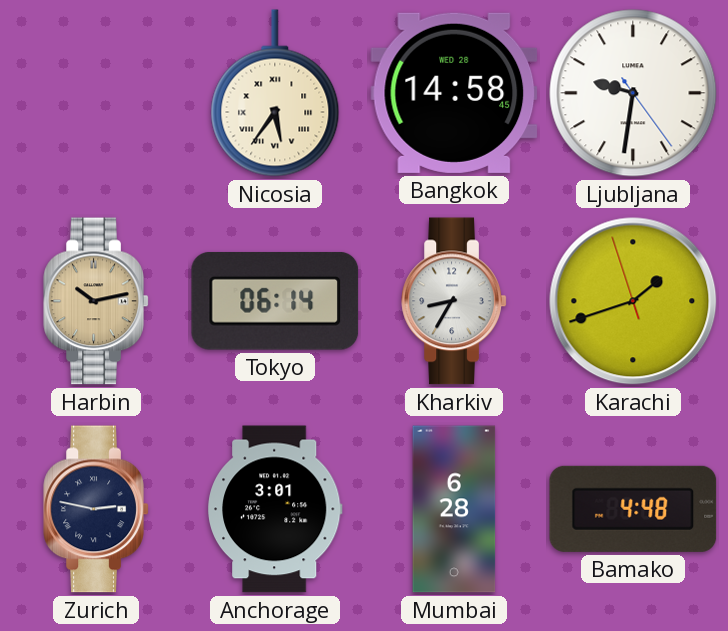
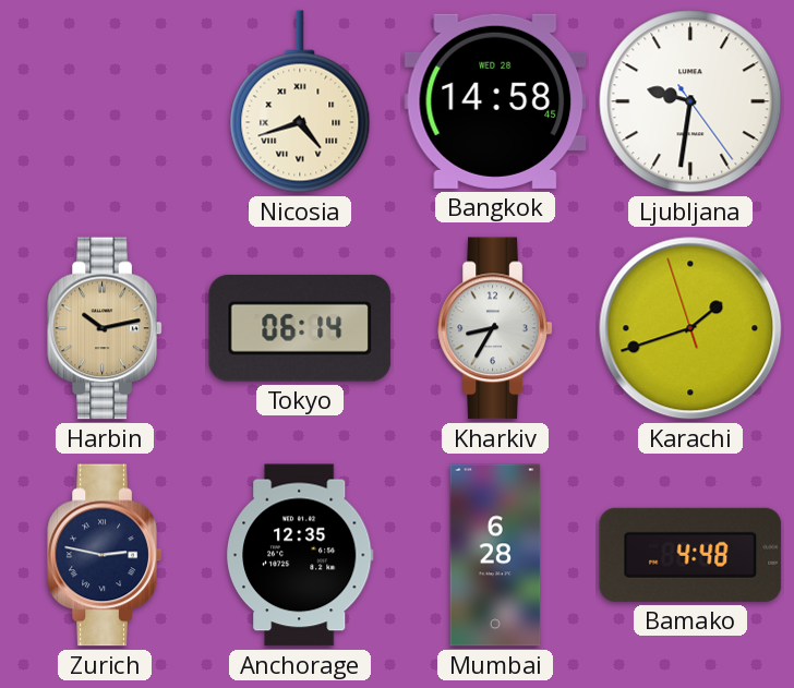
Nicosia: 5:36 -> 4:42
Anchorage: 3:01 -> 12:35
